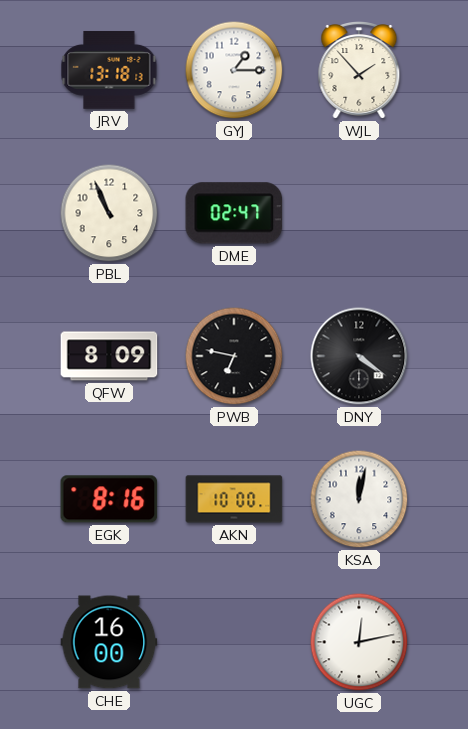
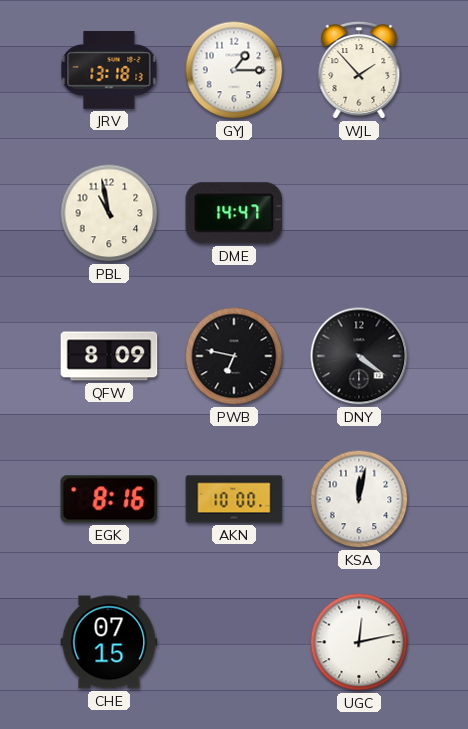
PBL: 10:56 -> 10:58
DME: 02:47 -> 14:47
CHE: 16:00 -> 07:15
